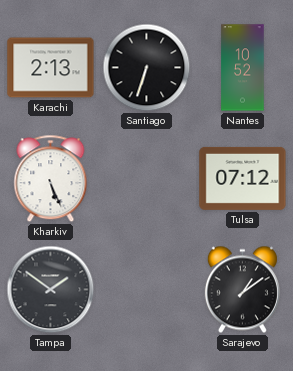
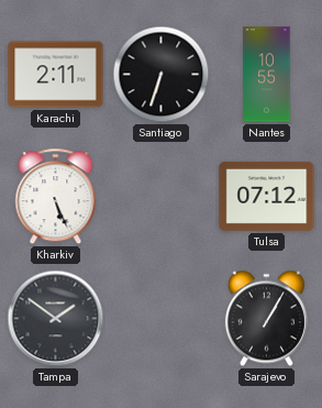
Karachi: 2:13 -> 2:11
Nantes: 10:52 -> 10:55
Sarajevo: 1:09 -> 1:05
